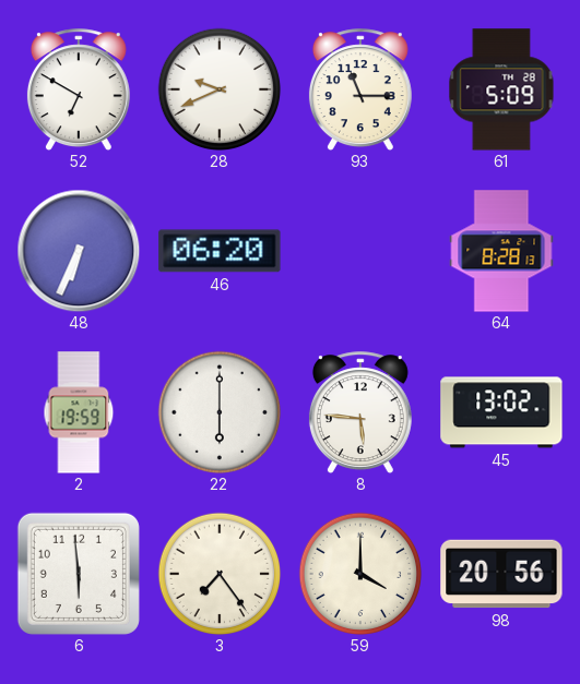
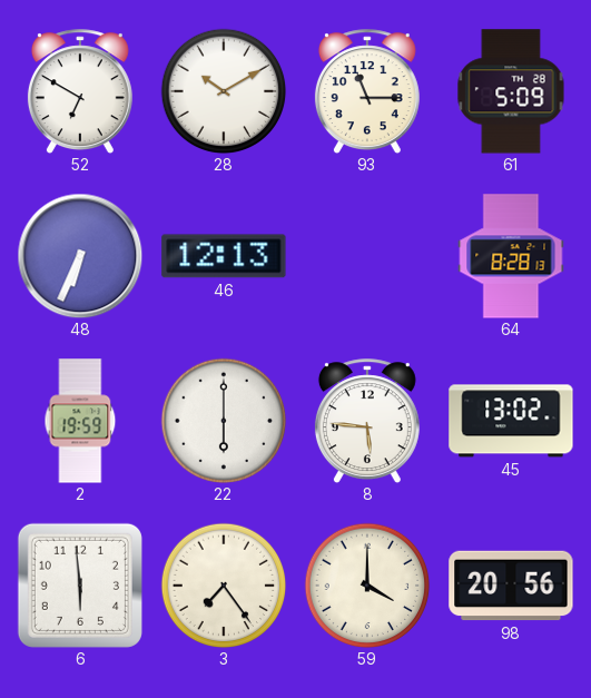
28: 9:41 -> 10:10
46: 06:20 -> 12:13
